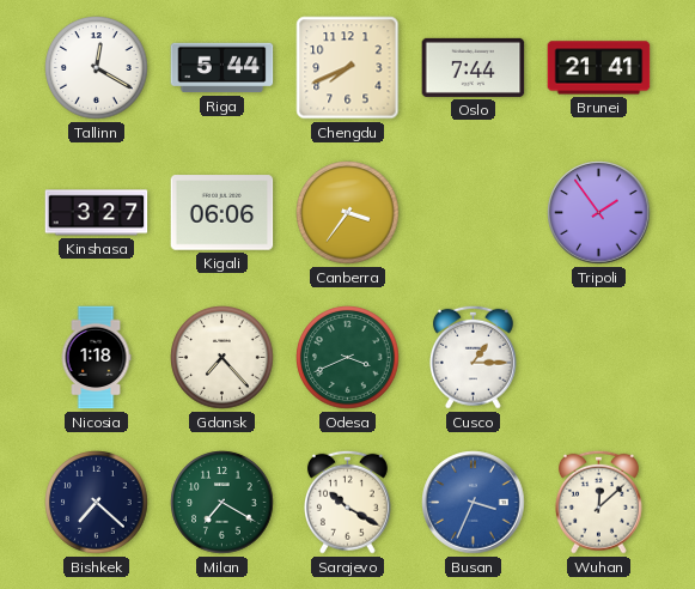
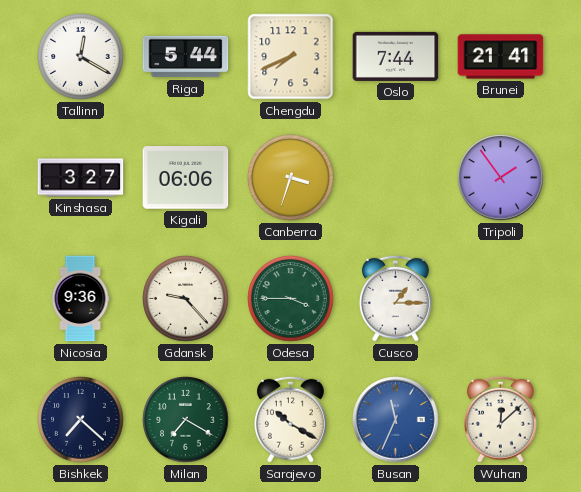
Canberra: 3:36 -> 3:33
Nicosia: 1:18 -> 9:36
Gdansk: 7:23 -> 9:23
Odesa: 3:41 -> 3:45
Busan: 3:34 -> 11:34
